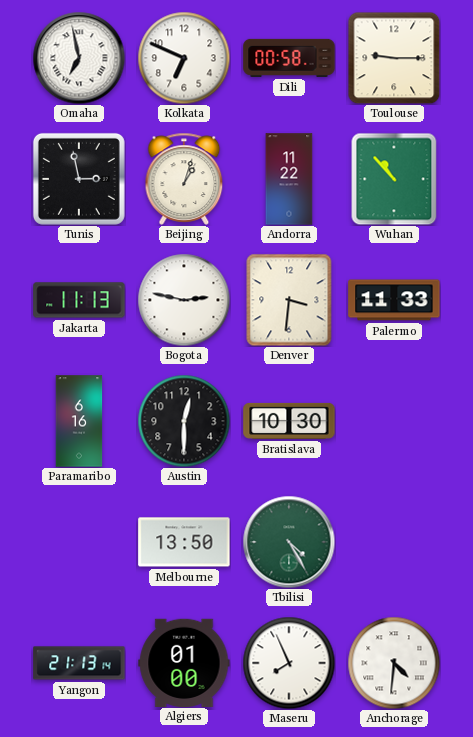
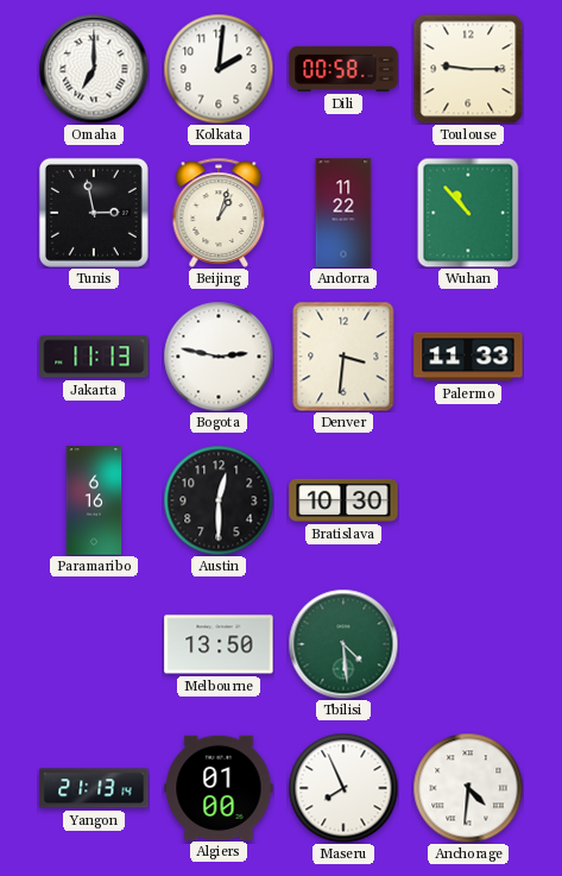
Omaha: 6:58 -> 7:00
Kolkata: 6:49 -> 2:01
Tbilisi: 4:25 -> 4:29
